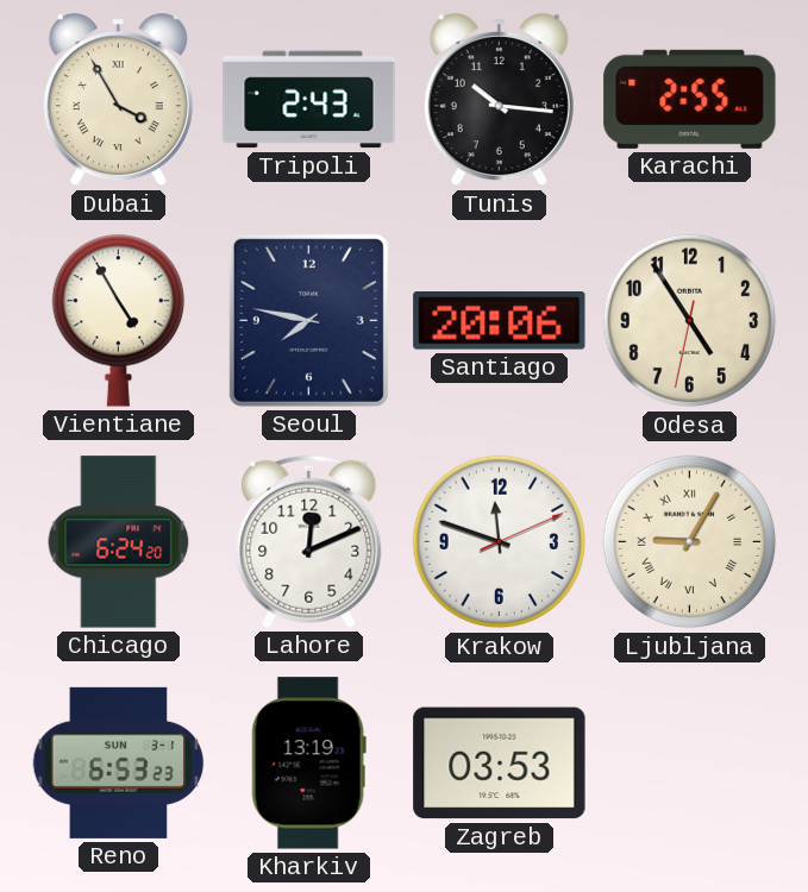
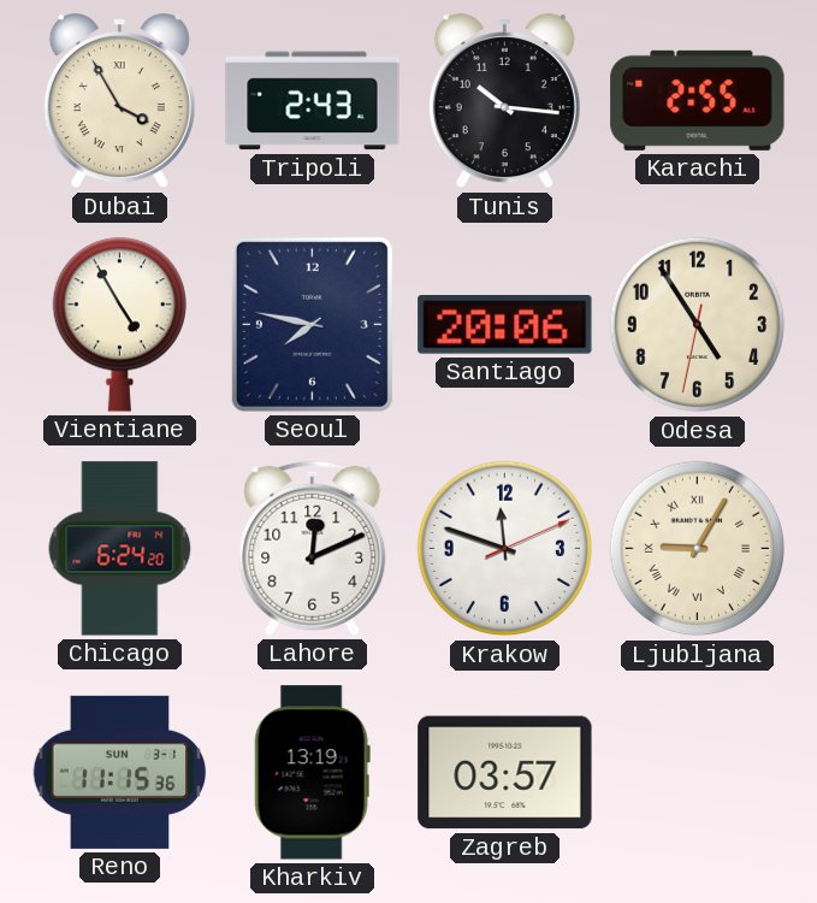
Reno: 6:53 -> 11:15
Zagreb: 03:53 -> 03:57
